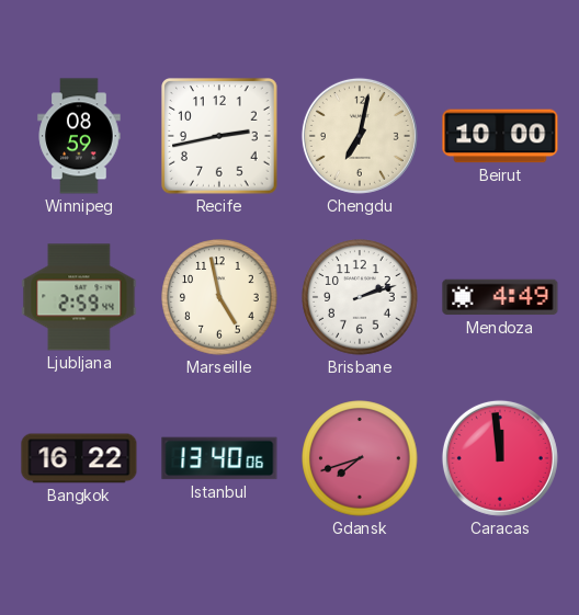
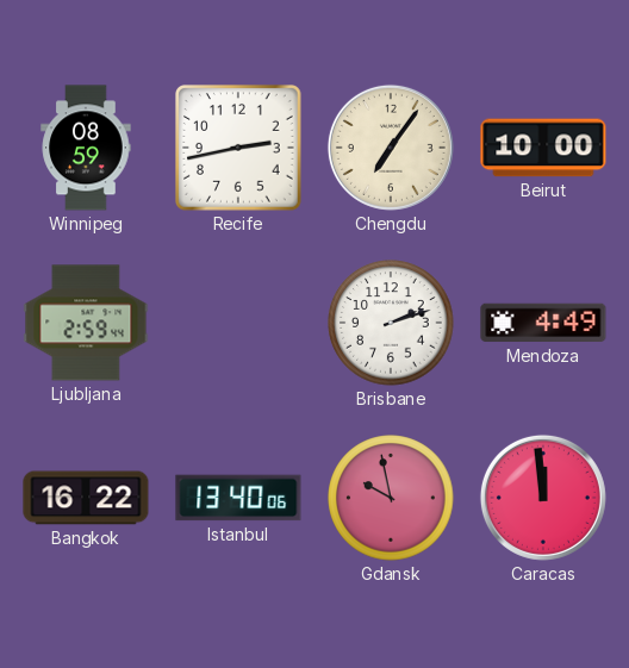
Chengdu: 7:02 -> 7:06
Marseille: 4:58 -> none
Gdansk: 7:42 -> 9:58
